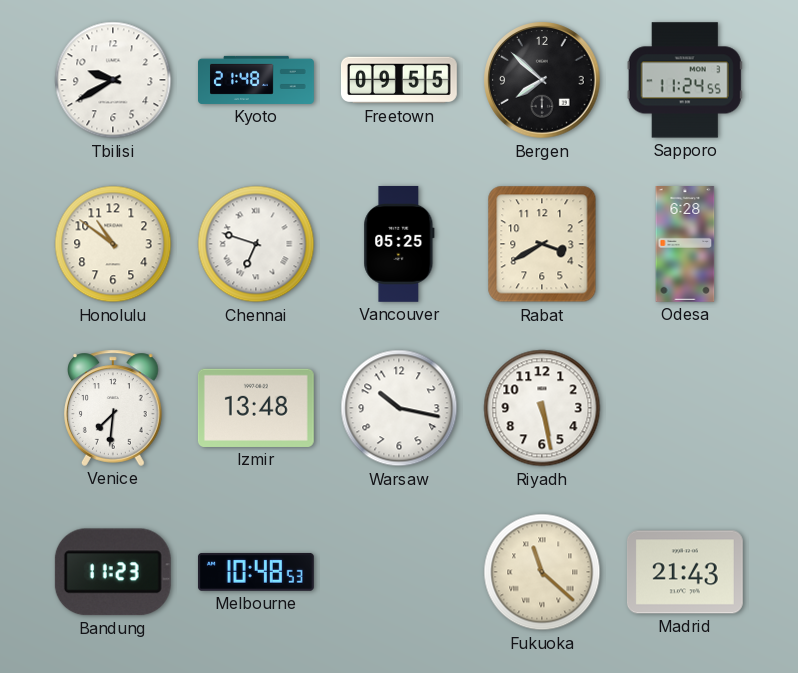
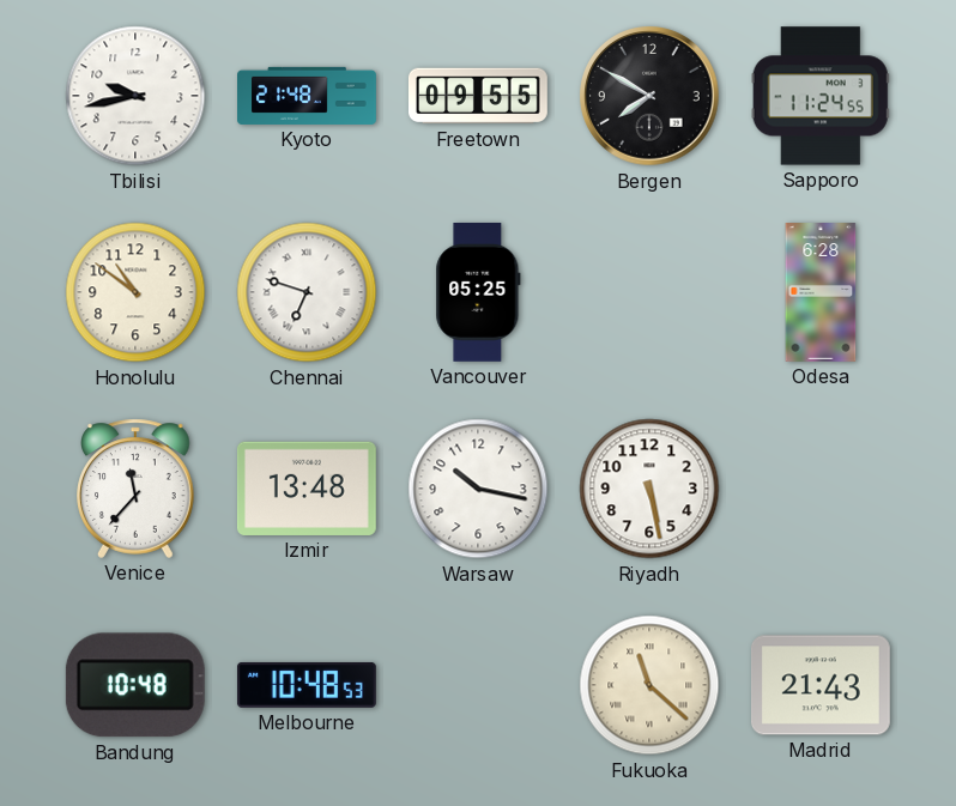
Tbilisi: 9:40 -> 9:43
Bergen: 7:52 -> 7:50
Rabat: 3:40 -> none
Venice: 7:31 -> 11:37
Bandung: 11:23 -> 10:48
